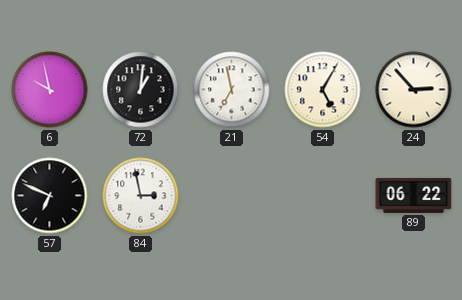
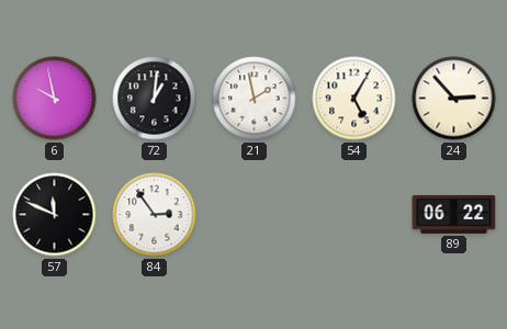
21: 6:58 -> 1:58
57: 6:49 -> 11:49
84: 2:58 -> 2:54
